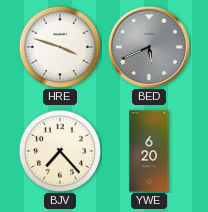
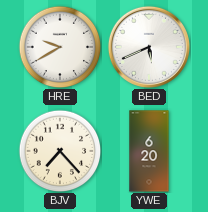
HRE: 3:48 -> 9:40
BED dial: grey -> white
